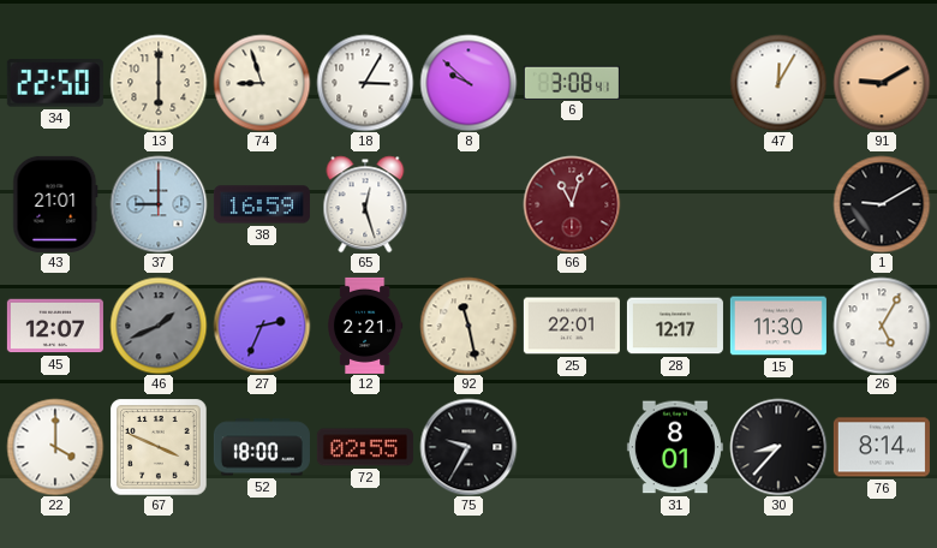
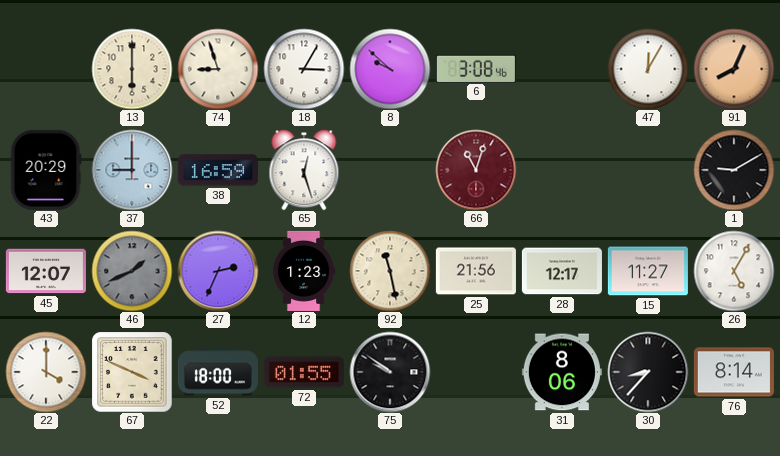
34: 22:50 -> none
6: 3:08:41 -> 3:08:46
91: 9:10 -> 8:04
43: 21:01 -> 20:29
12: 2:21 -> 1:23
25: 22:01 -> 21:56
15: 11:30 -> 11:27
72: 02:55 -> 01:55
75: 9:35 -> 9:51
31: 8:01 -> 8:06
